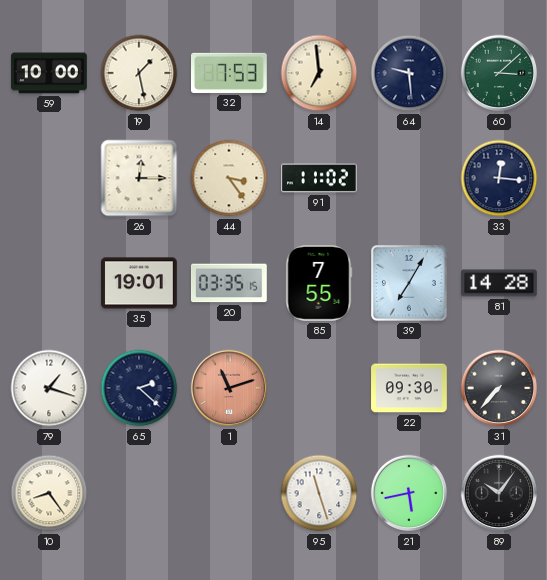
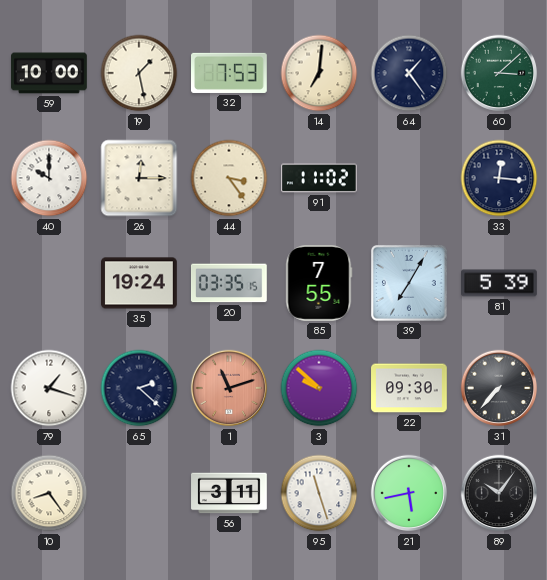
14: 6:59 -> 7:01
64: 9:29 -> 1:24
40: none -> 10:00
35: 19:01 -> 19:24
81: 14:28 -> 5:39
3: none -> 9:52
56: none -> 3:11
